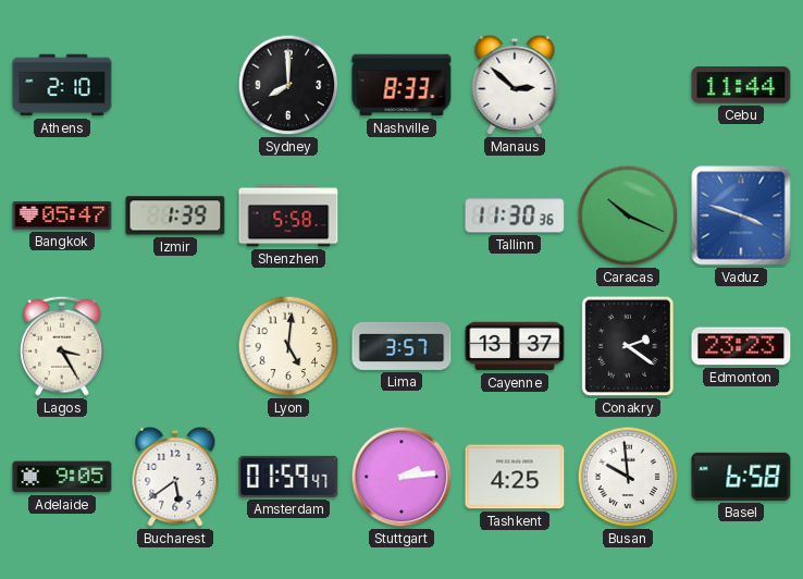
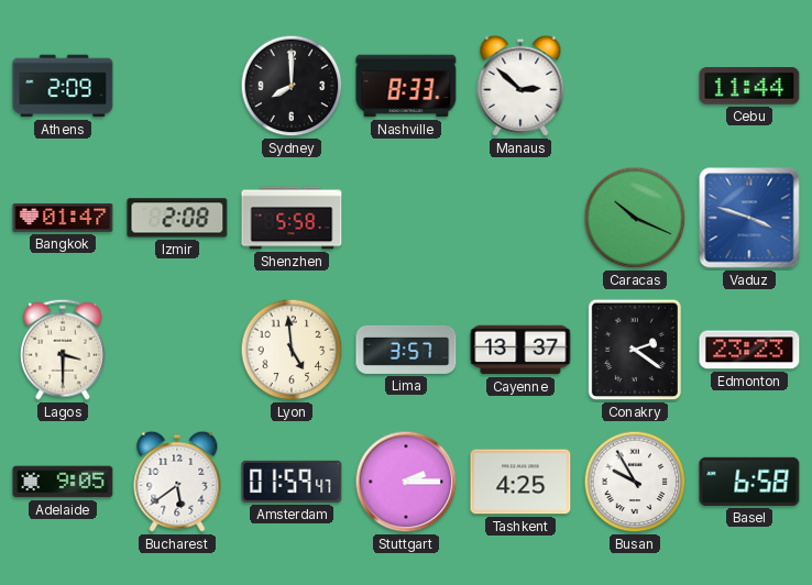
Athens: 2:10 -> 2:09
Bangkok: 05:47 -> 01:47
Izmir: 1:39 -> 2:08
Tallinn: 11:30 -> none
Lagos: 3:25 -> 3:30
Lyon: 5:01 -> 4:59
Stuttgart: 2:14 -> 2:15
Busan: 9:59 -> 9:55
